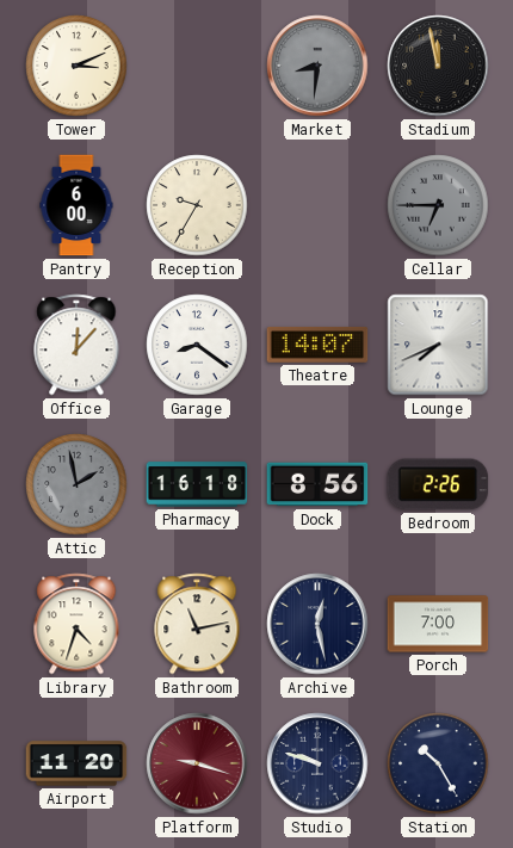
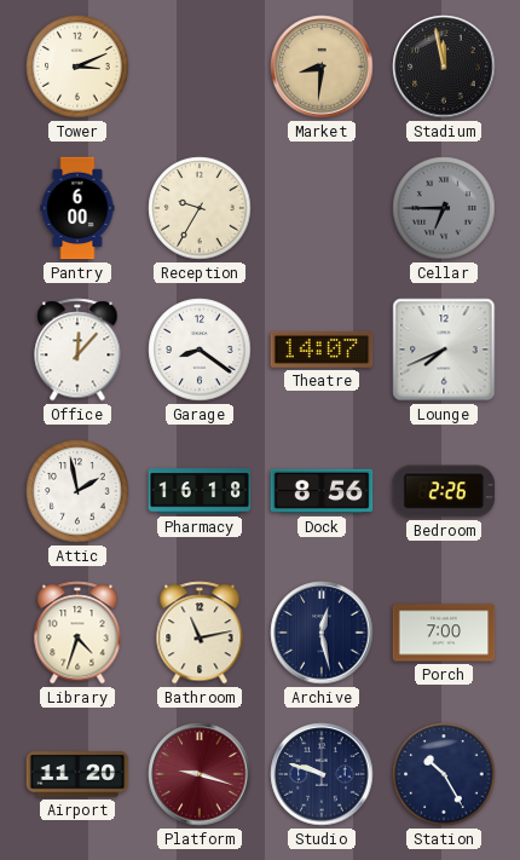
Market dial: grey -> champagne
Attic dial: grey -> white
